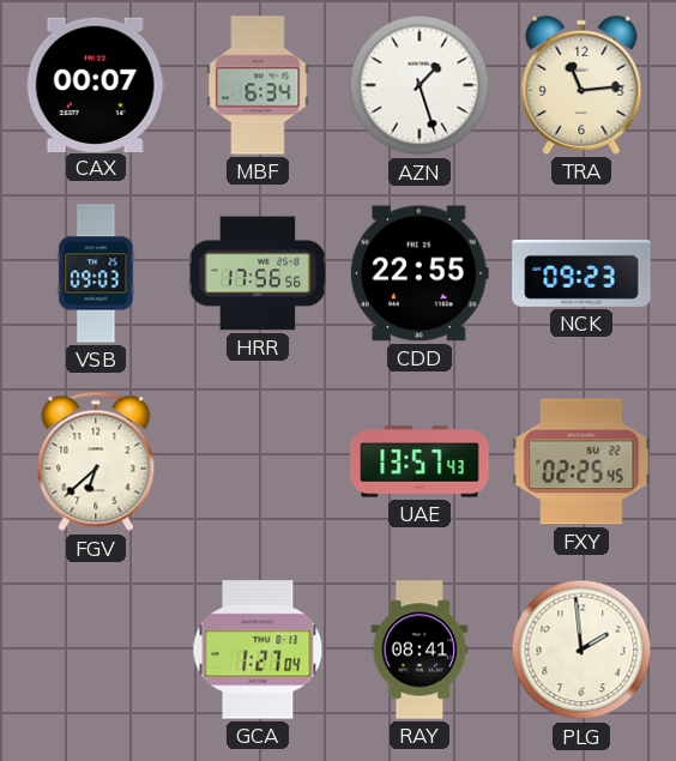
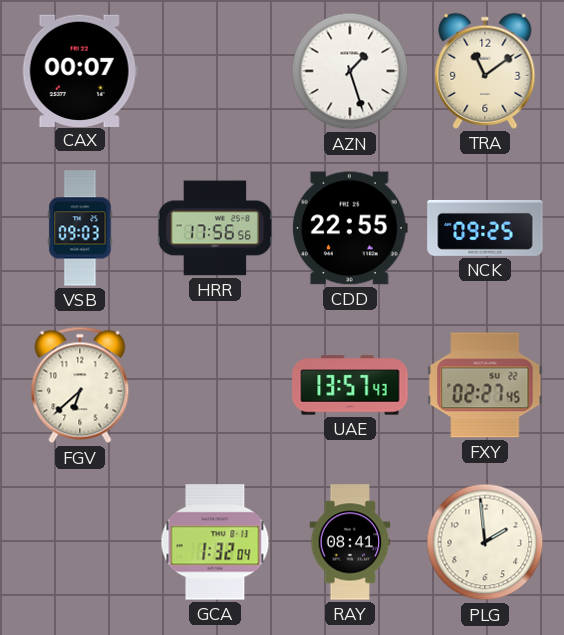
MBF: 6:34 -> none
TRA: 11:14 -> 11:09
NCK: 09:23 -> 09:25
FXY: 02:25 -> 02:27
GCA: 1:27 -> 1:32
